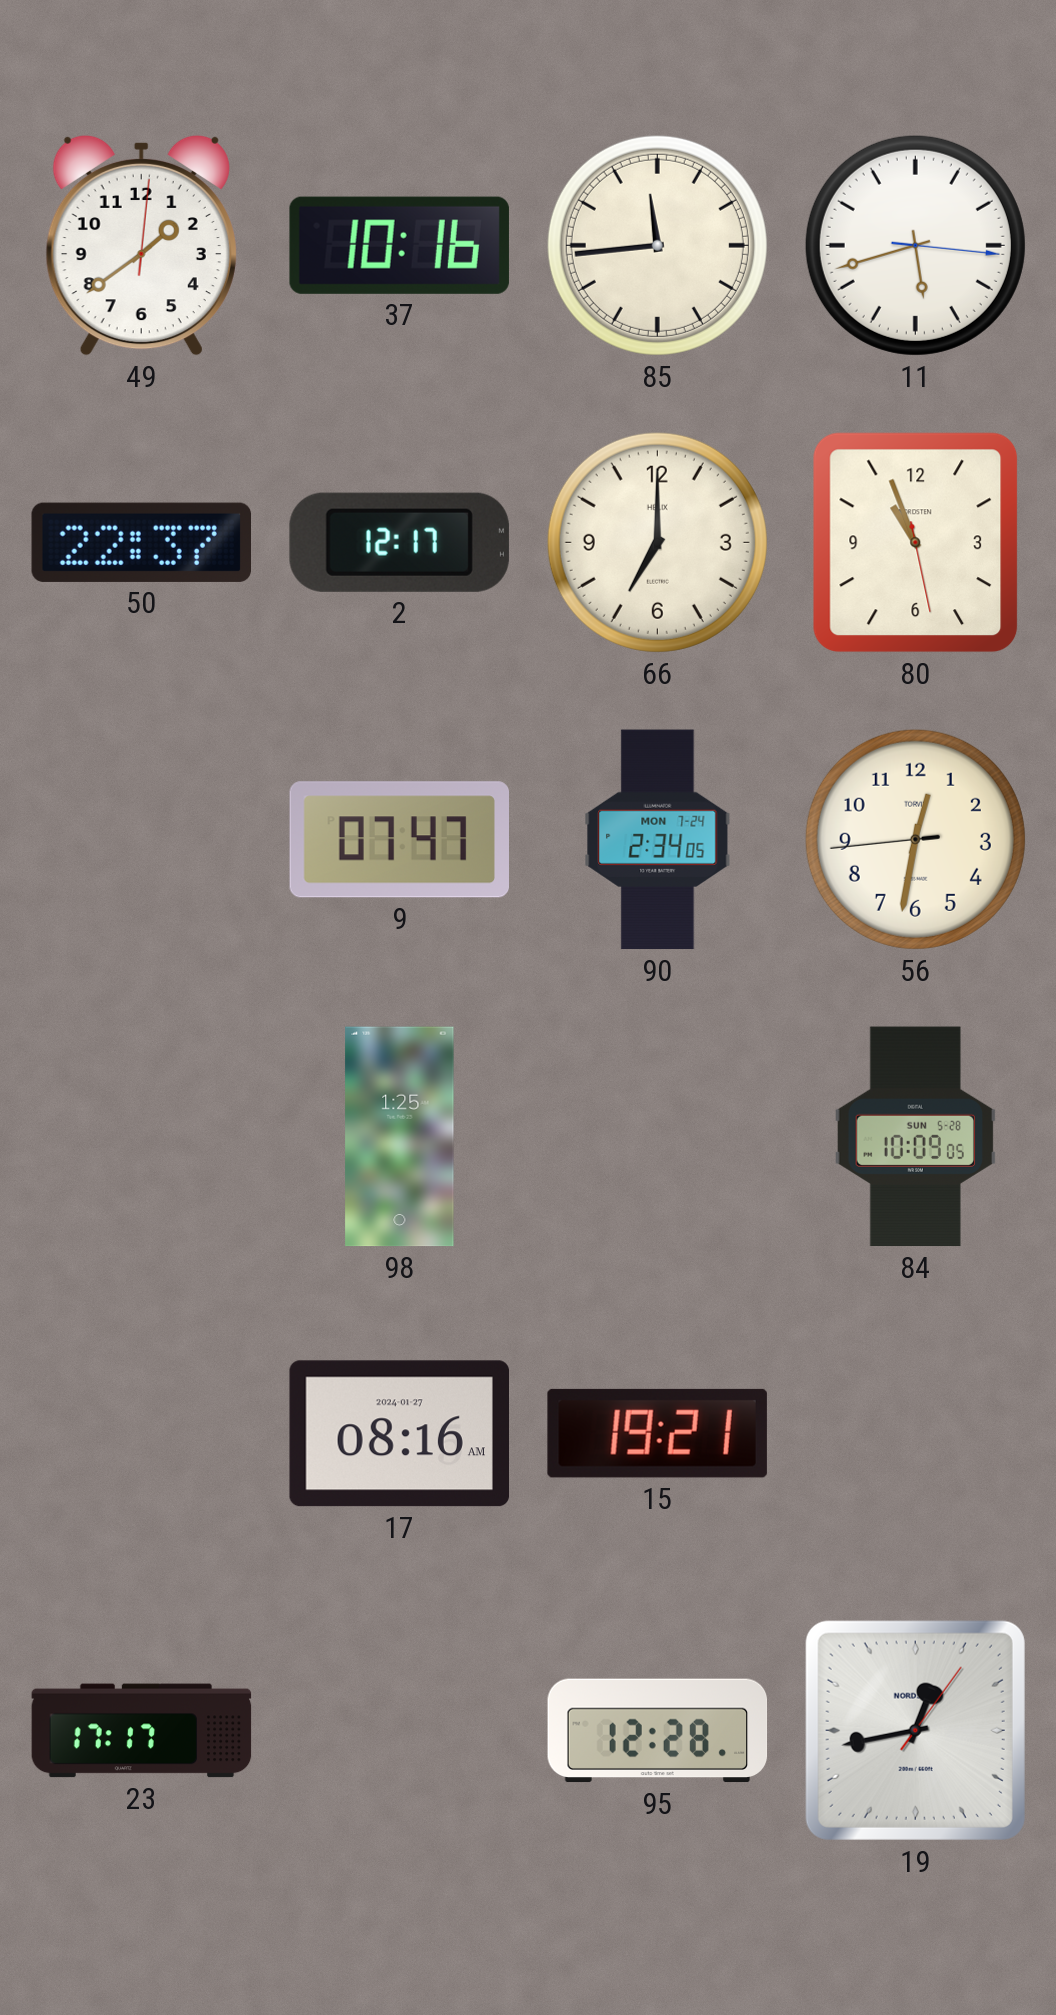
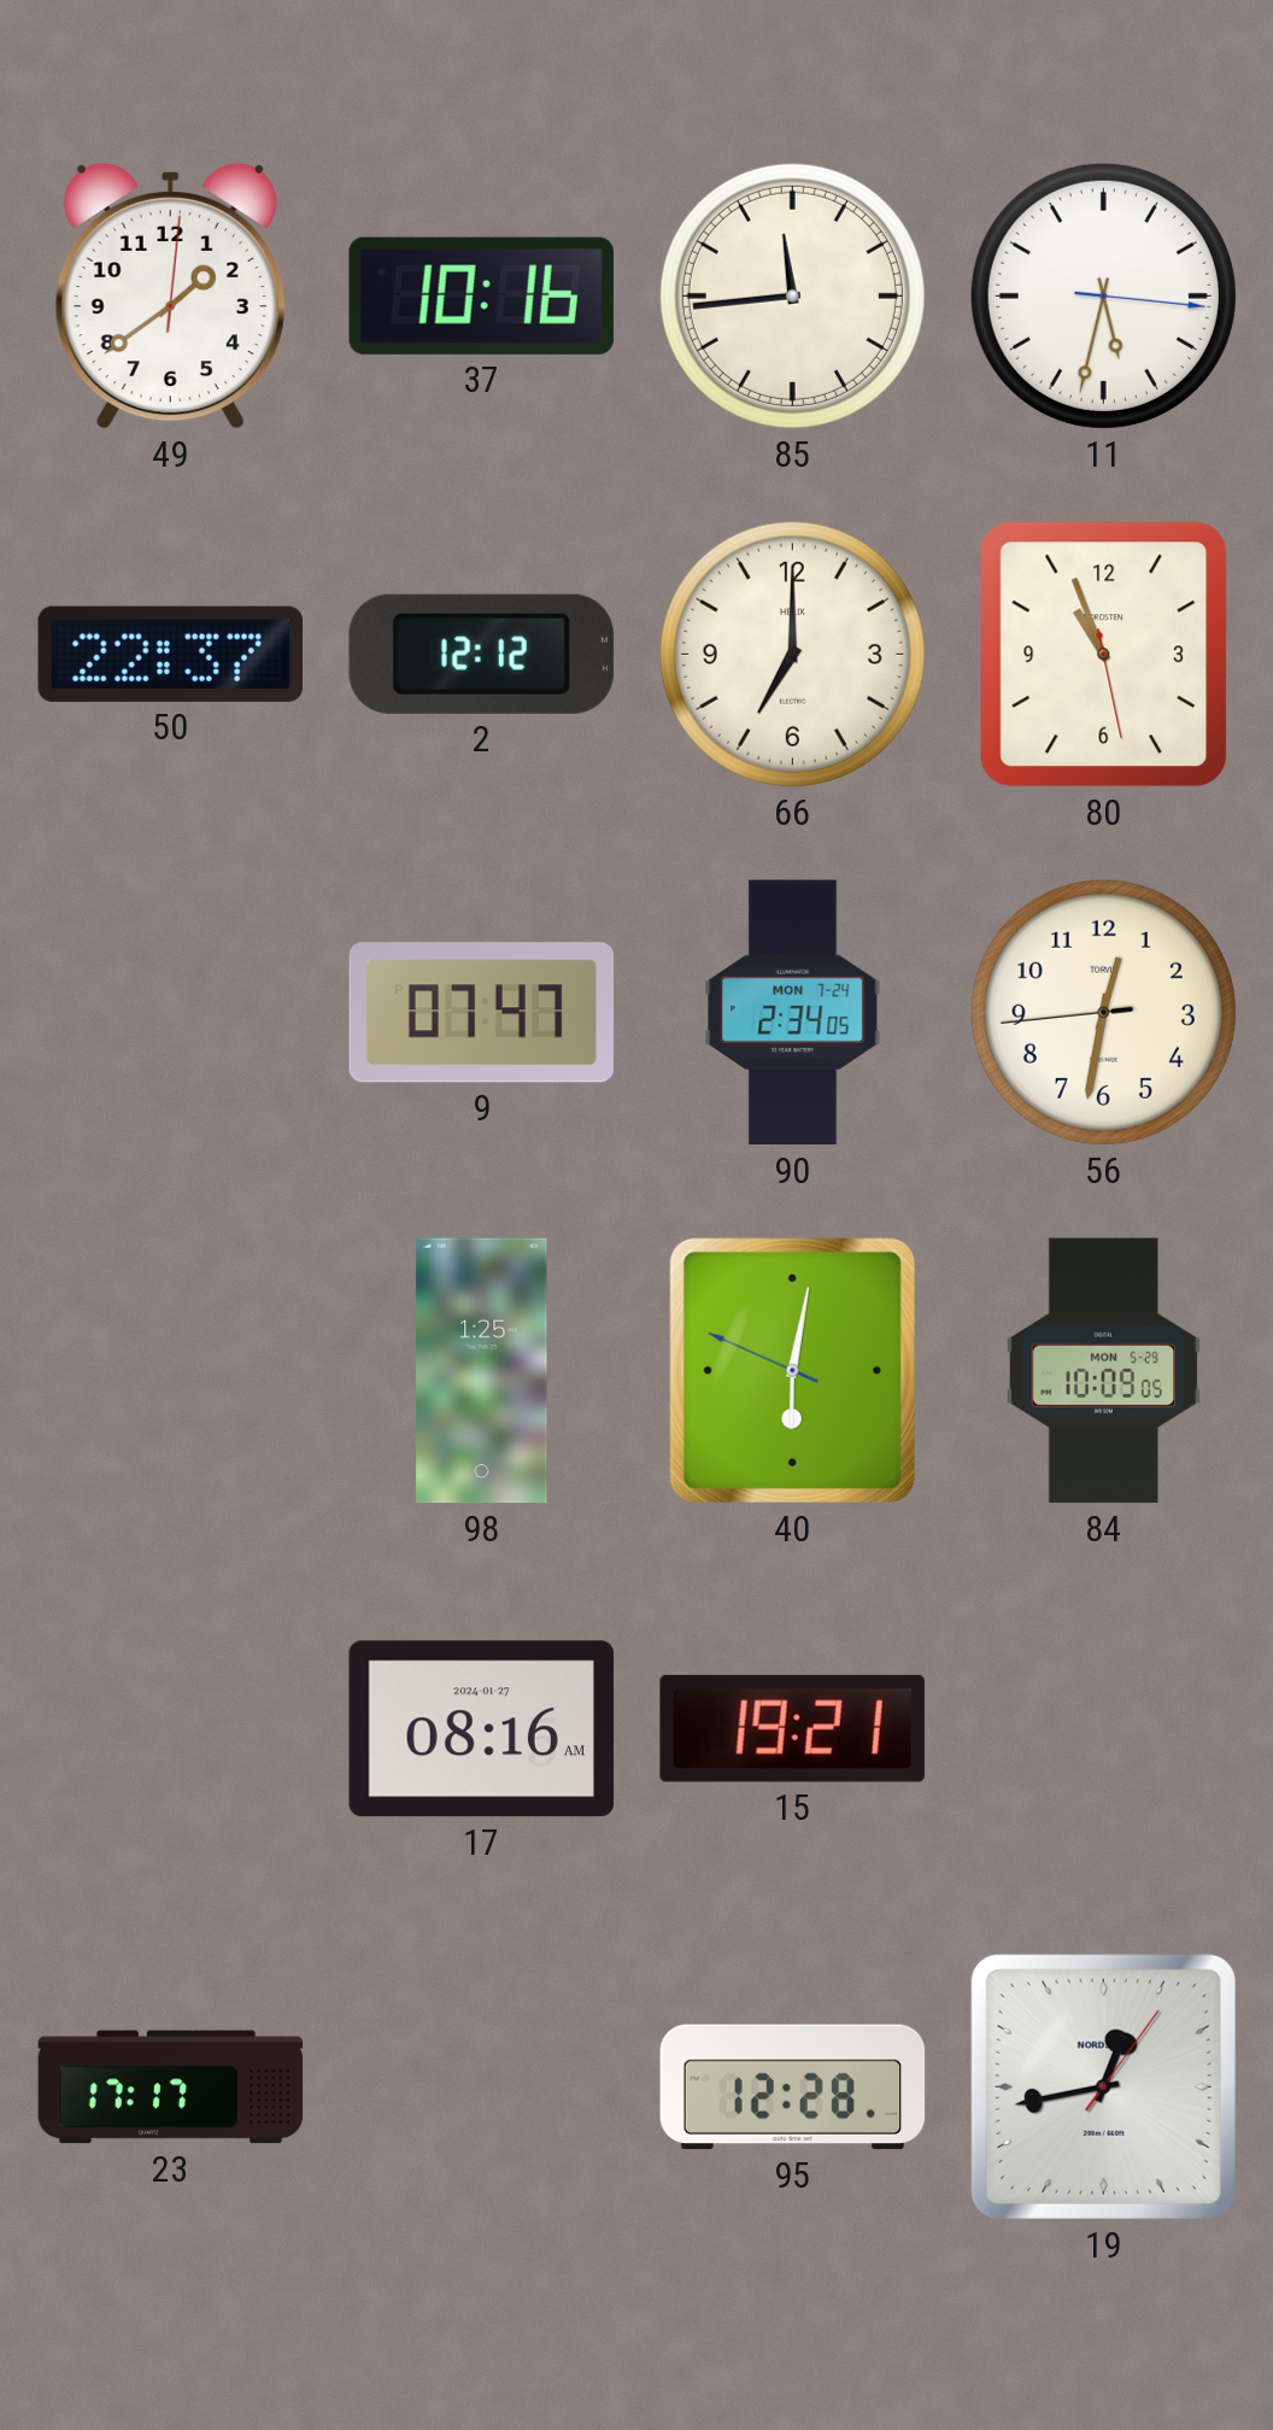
11: 5:42 -> 5:32
2: 12:17 -> 12:12
40: none -> 6:01
84 date: SUN 5-28 -> MON 5-29
